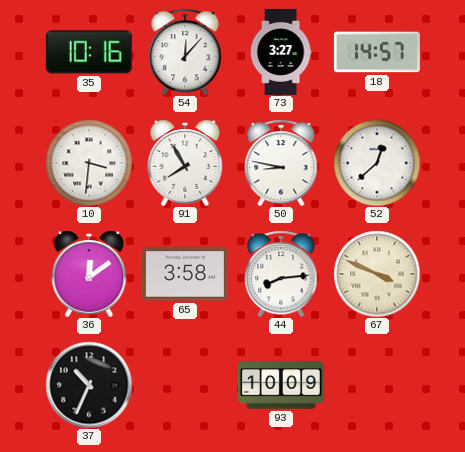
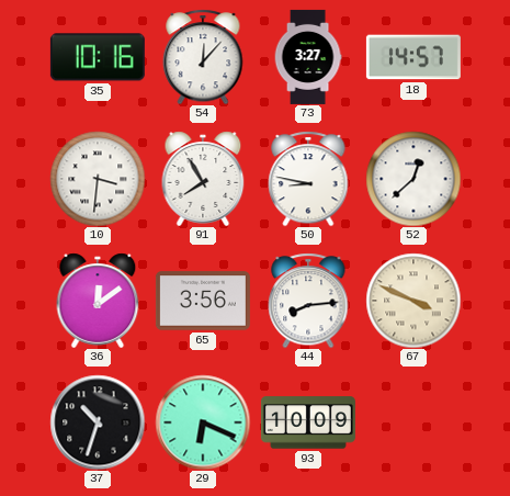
65: 3:58 -> 3:56
37: 10:34 -> 10:33
29: none -> 6:19
